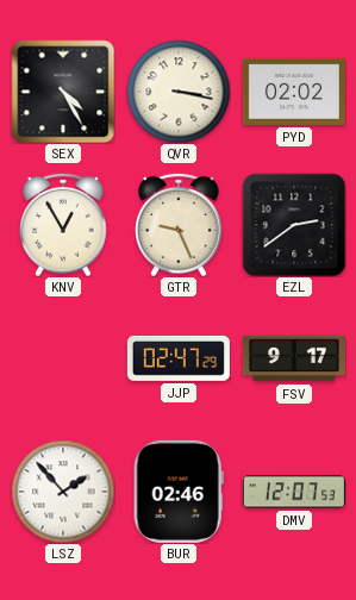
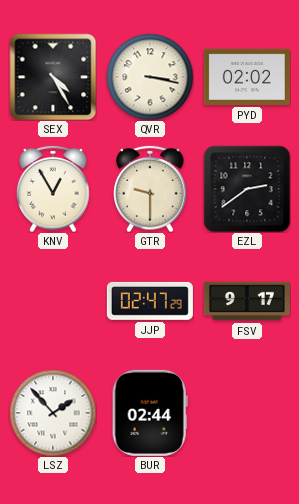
GTR: 9:26 -> 9:30
BUR: 02:46 -> 02:44
DMV: 12:07 -> none
